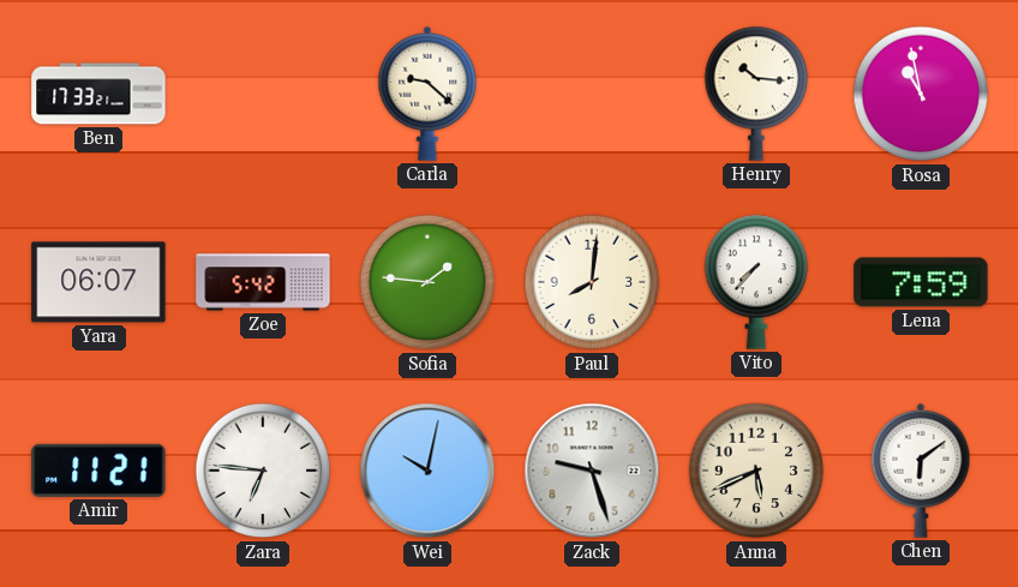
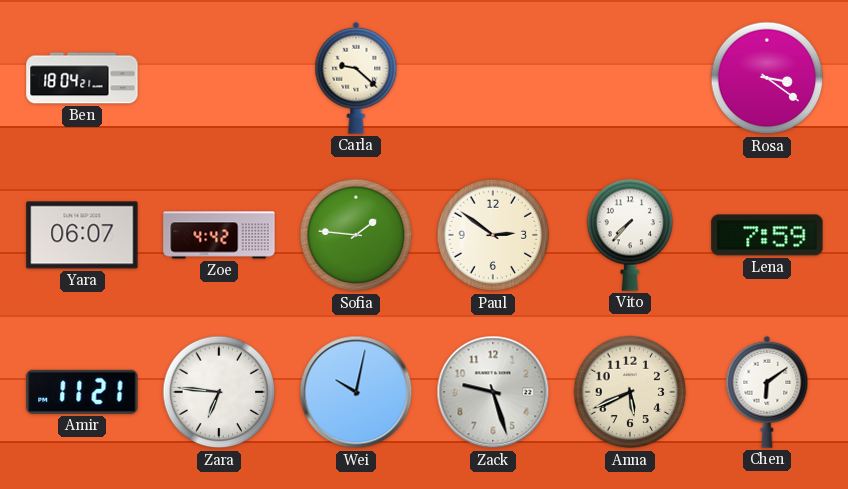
Ben: 17:33 -> 18:04
Henry: 10:16 -> none
Rosa: 10:58 -> 3:21
Zoe: 5:42 -> 4:42
Paul: 8:01 -> 2:51
